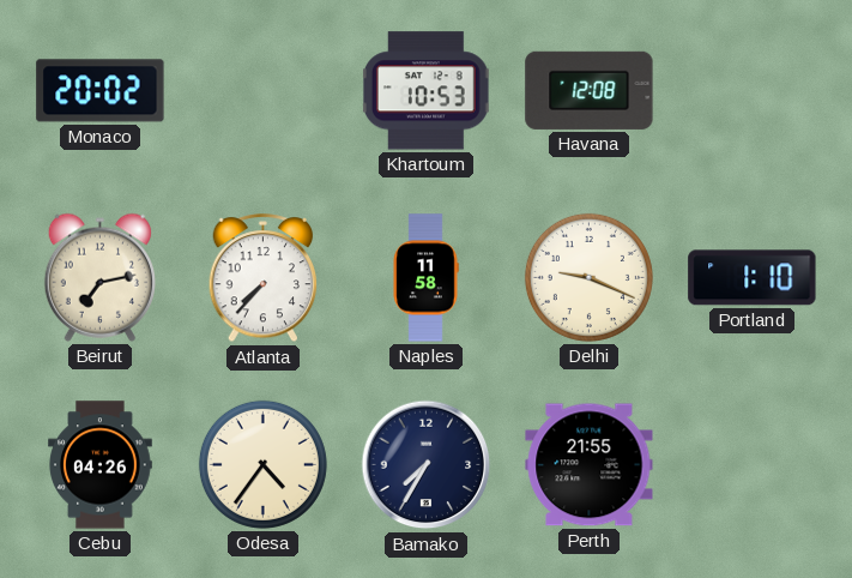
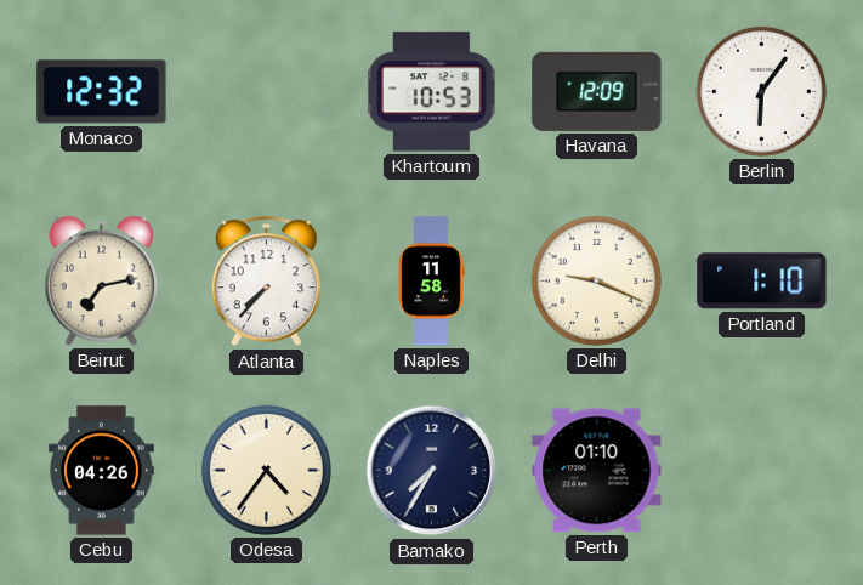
Monaco: 20:02 -> 12:32
Havana: 12:08 -> 12:09
Berlin: none -> 6:06
Perth: 21:55 -> 01:10
